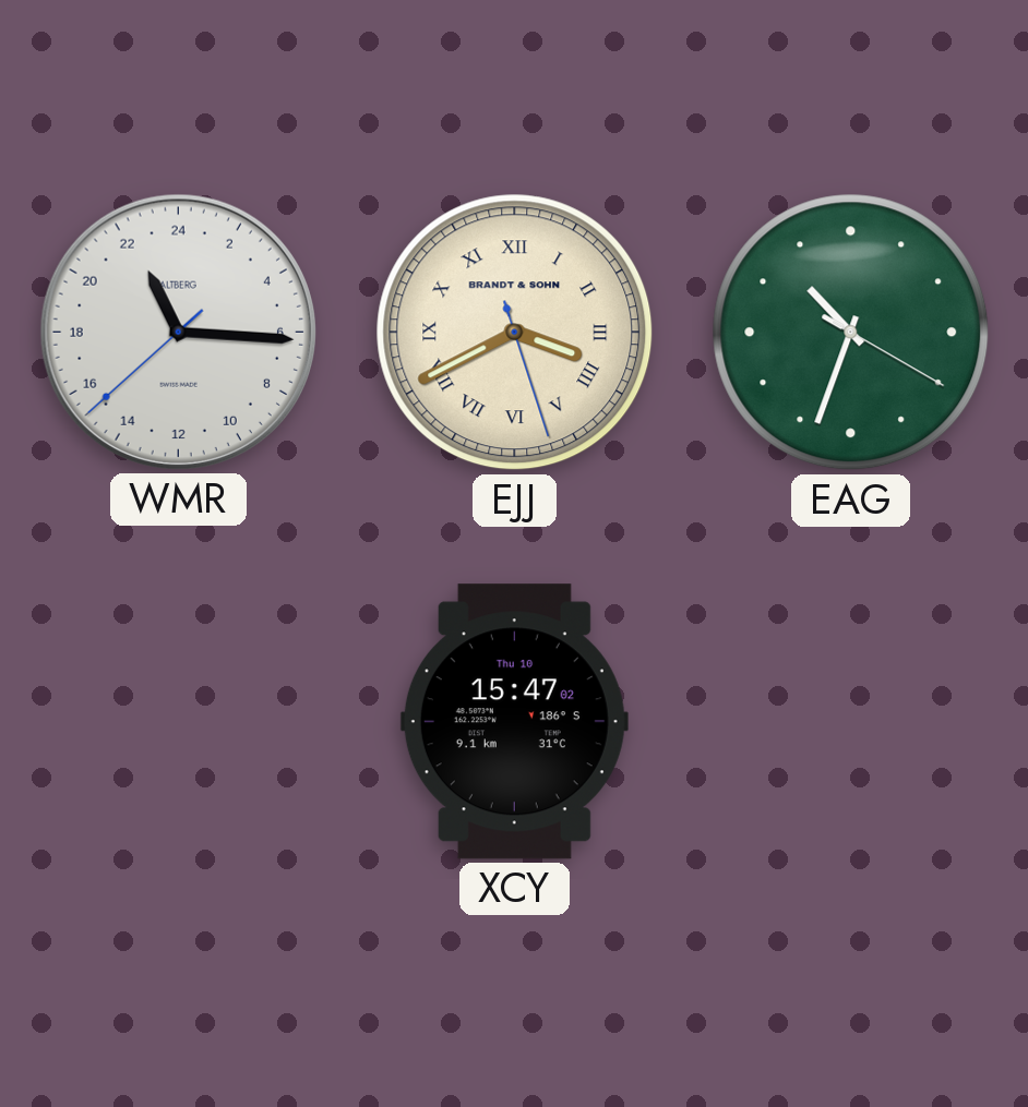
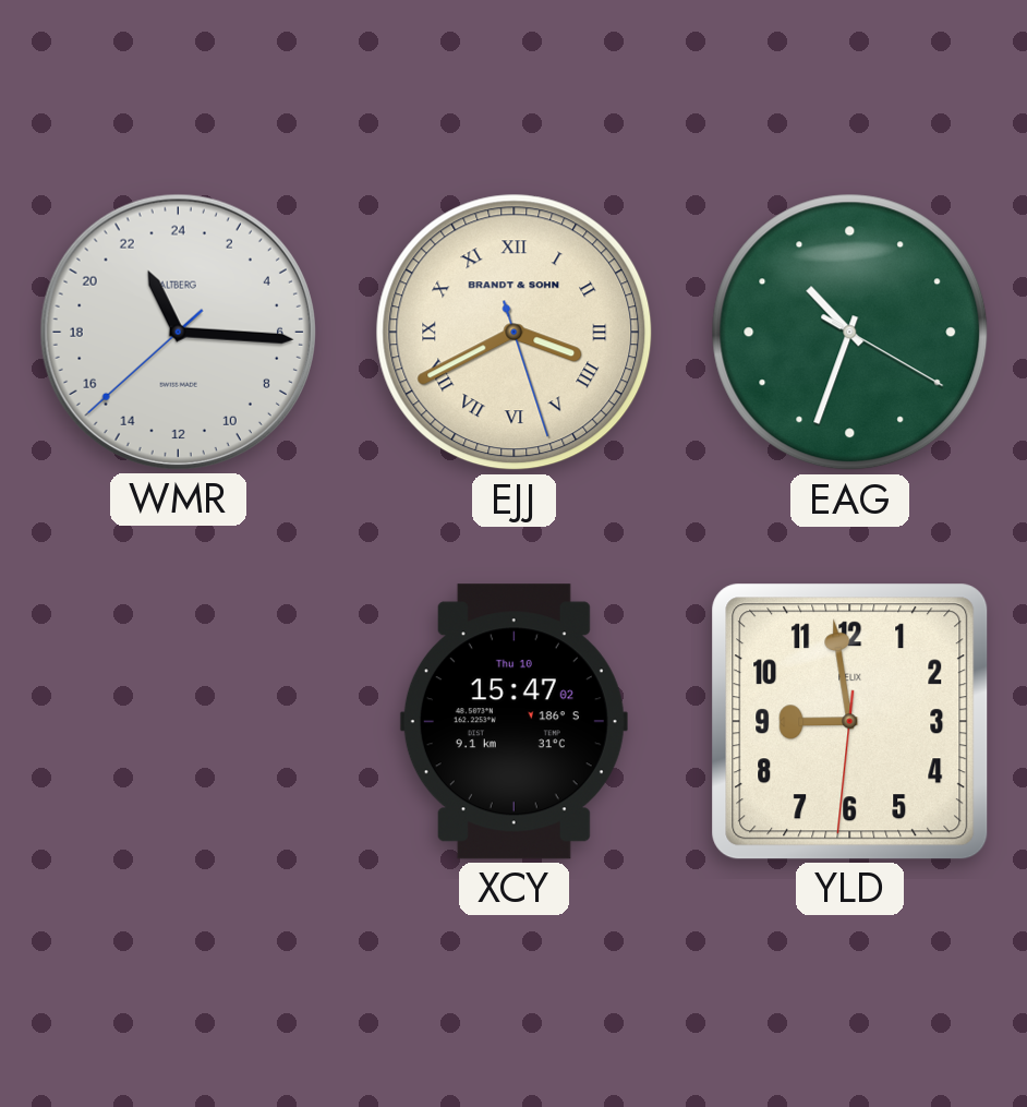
YLD: none -> 8:58
